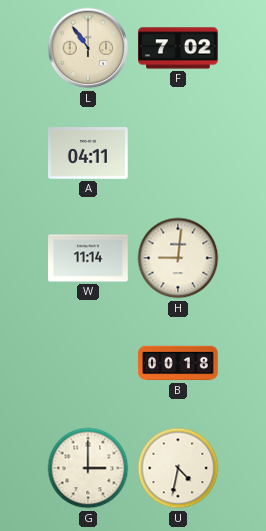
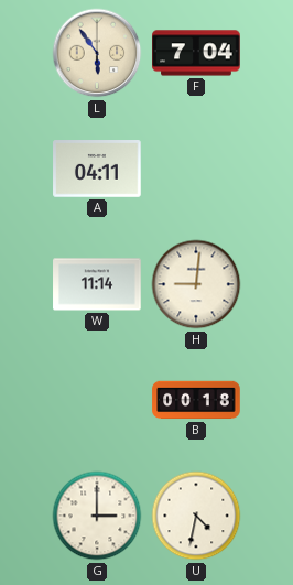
L: 10:54 -> 5:54
F: 7:02 -> 7:04
